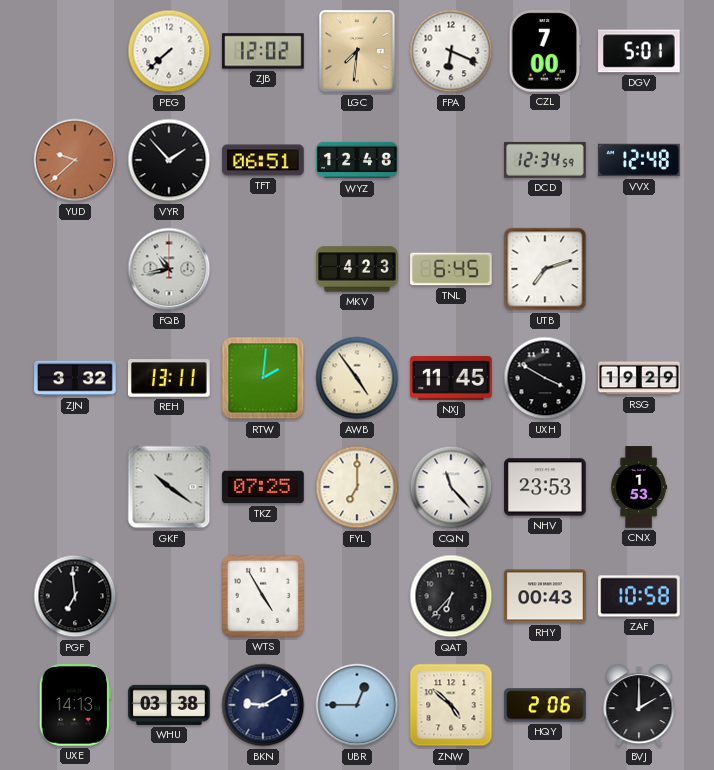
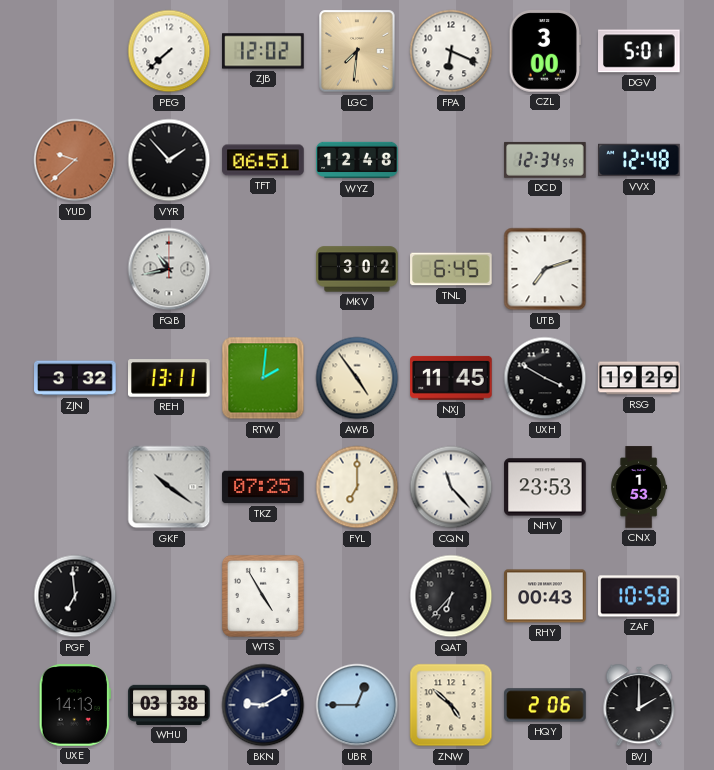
CZL: 7:00 -> 3:00
MKV: 4:23 -> 3:02
